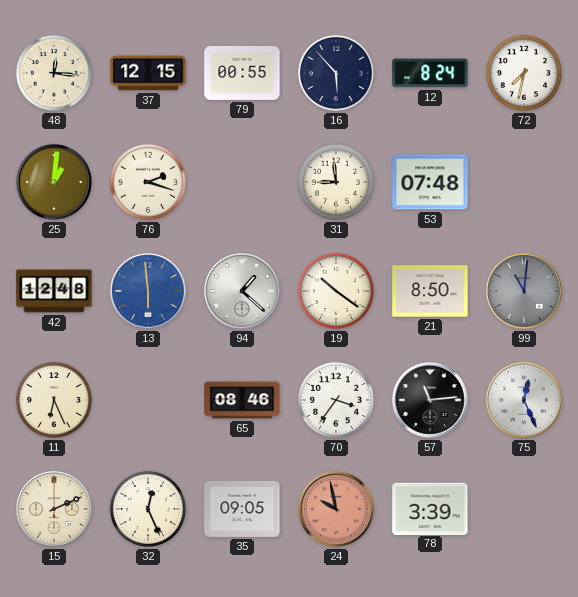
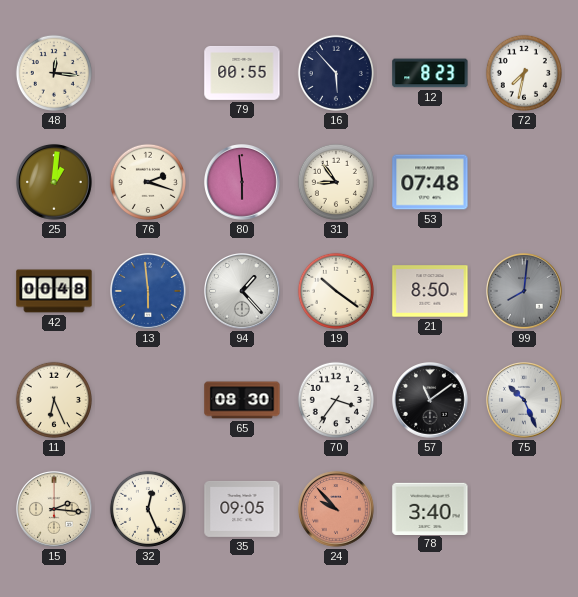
37: 12:15 -> none
12: 8:24 -> 8:23
80: none -> 5:59
31: 8:59 -> 8:54
42: 12:48 -> 00:48
94: 1:22 -> 1:23
99: 11:01 -> 8:01
65: 08:46 -> 08:30
57: 11:14 -> 11:09
75: 12:26 -> 10:26
15: 2:11 -> 2:16
24: 9:58 -> 9:53
78: 3:39 -> 3:40
